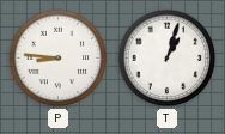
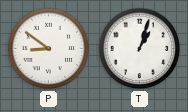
P: 8:46 -> 8:51
